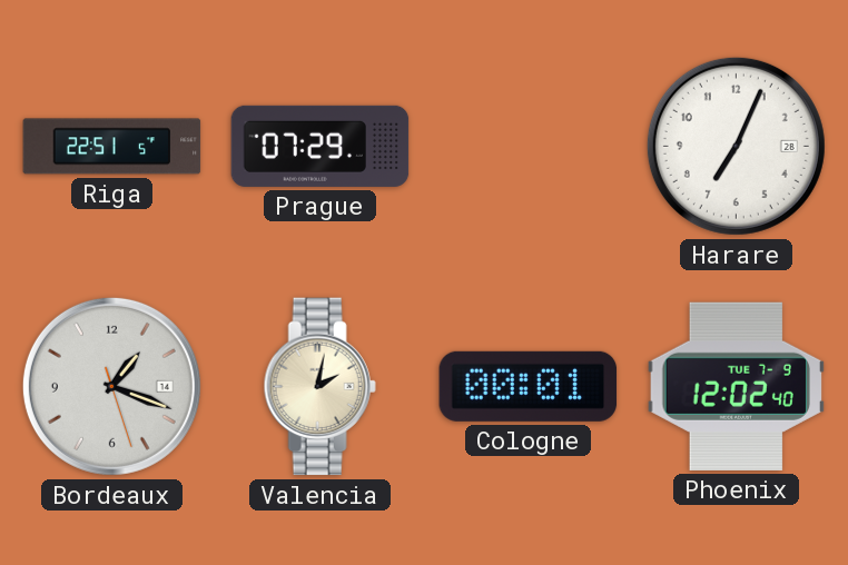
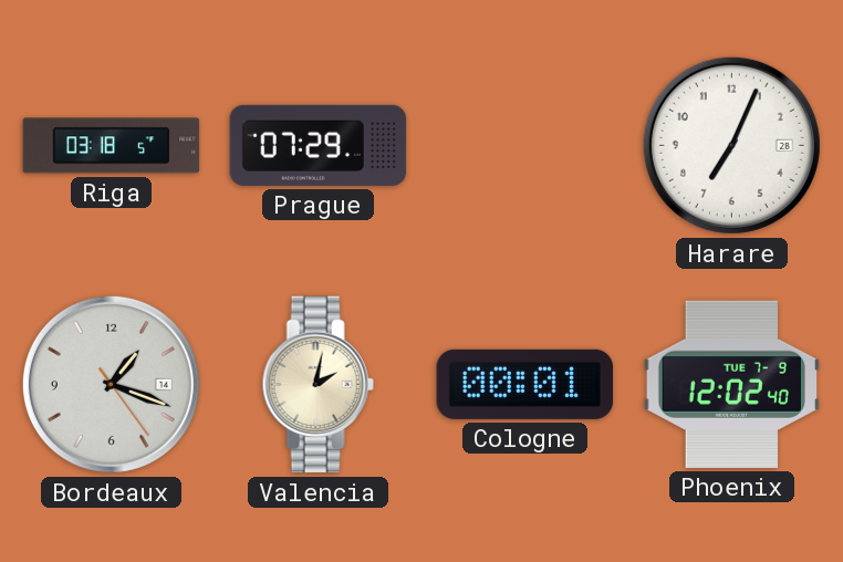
Riga: 22:51 -> 03:18
Bordeaux: 1:18:27 -> 1:18:24
